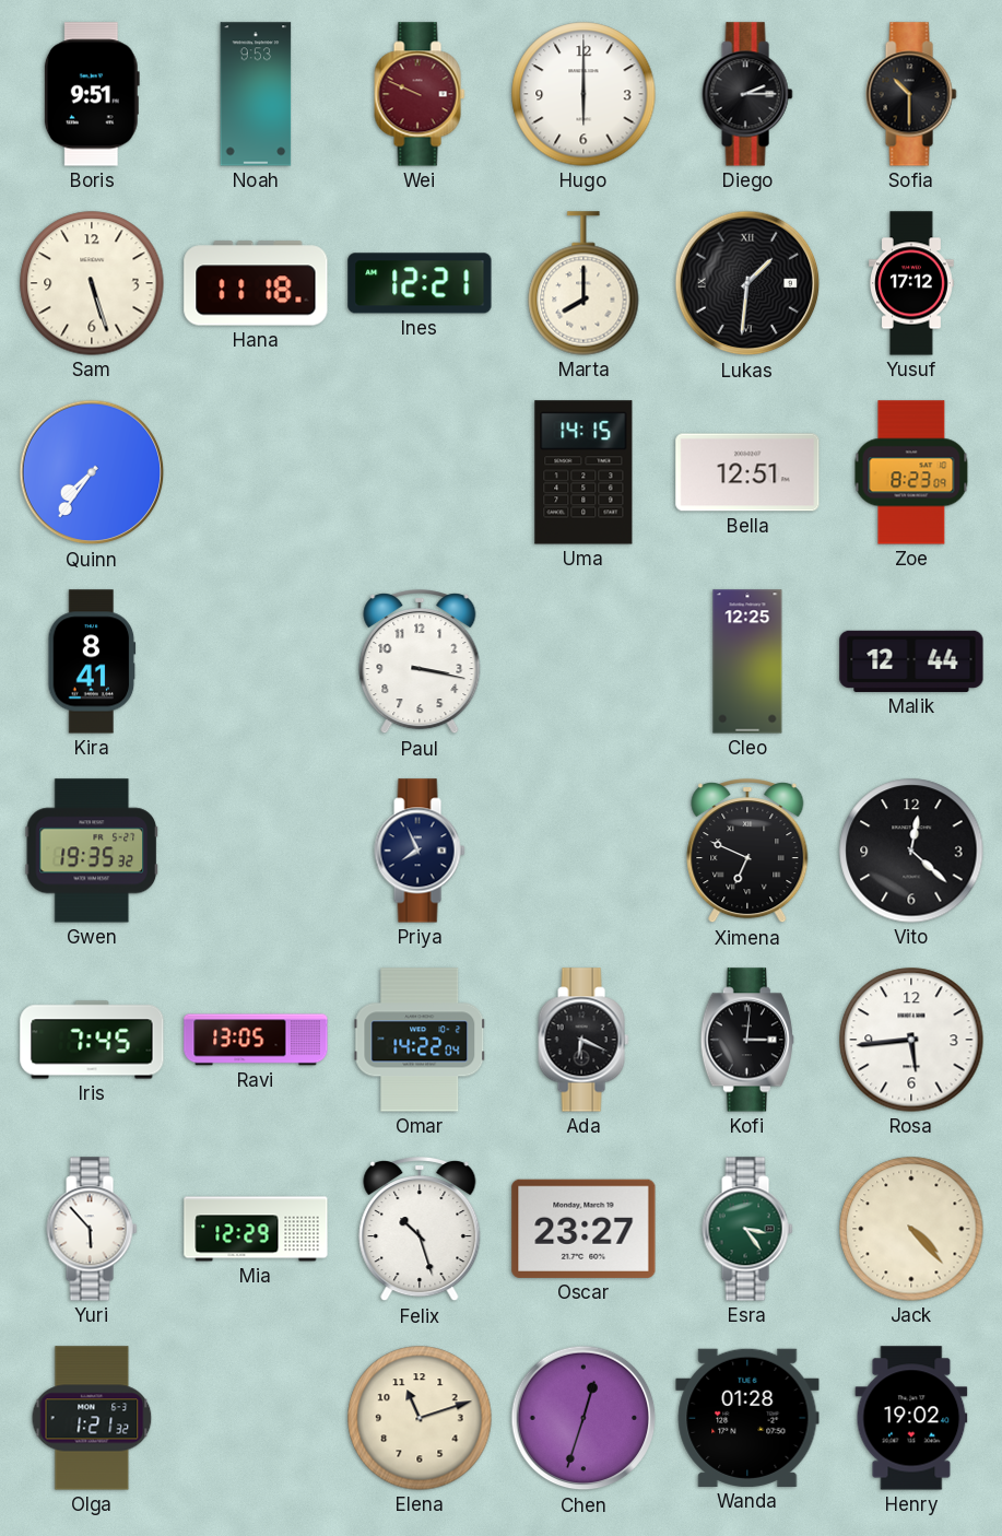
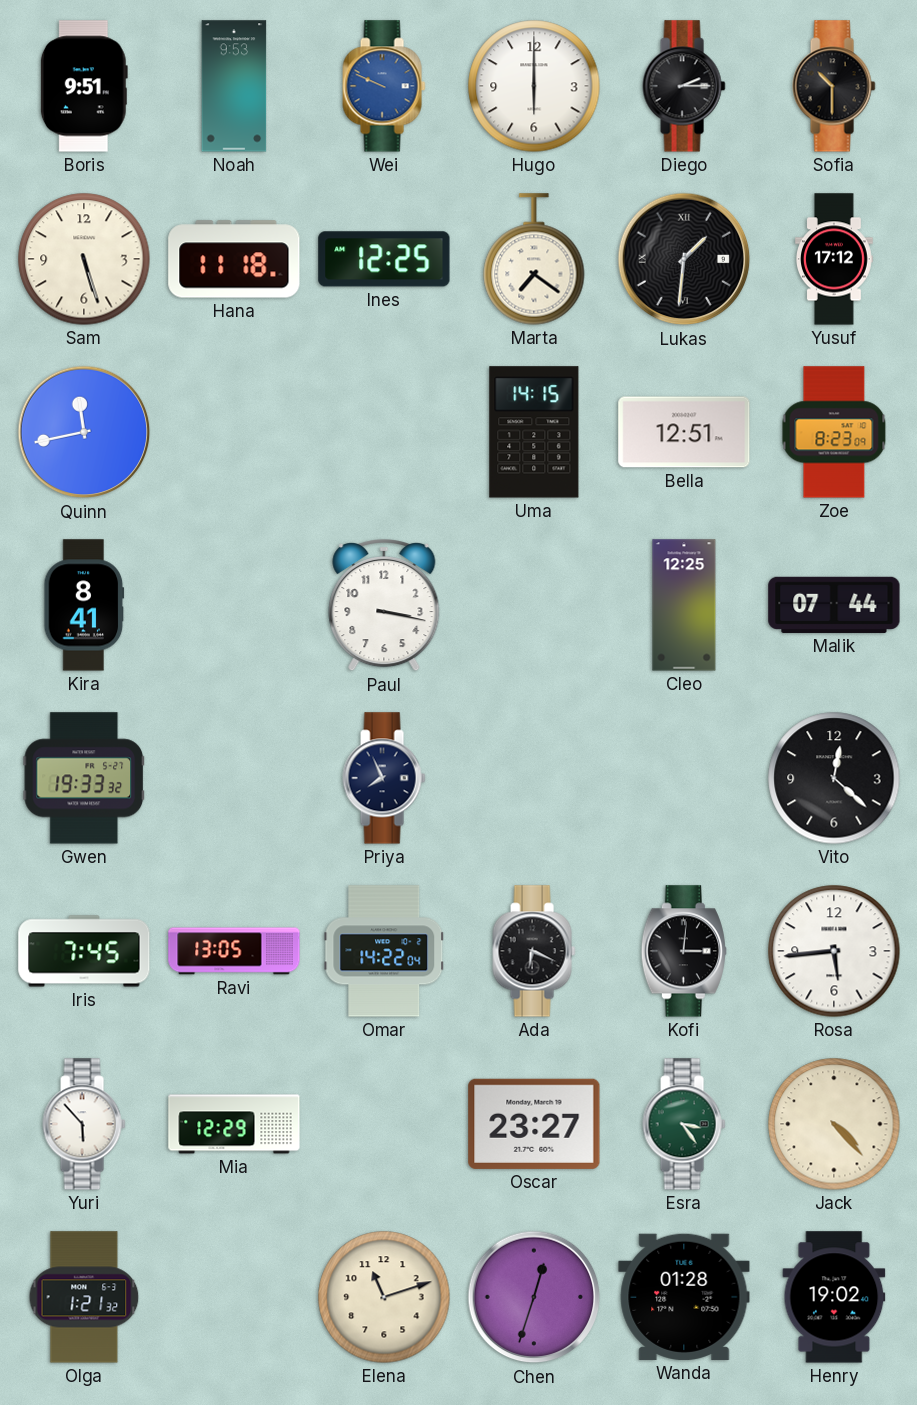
Wei dial: burgundy -> blue
Ines: 12:21 -> 12:25
Marta: 8:00 -> 7:21
Quinn: 7:36 -> 11:43
Malik: 12:44 -> 07:44
Gwen: 19:35 -> 19:33
Ximena: 6:49 -> none
Felix: 10:27 -> none
